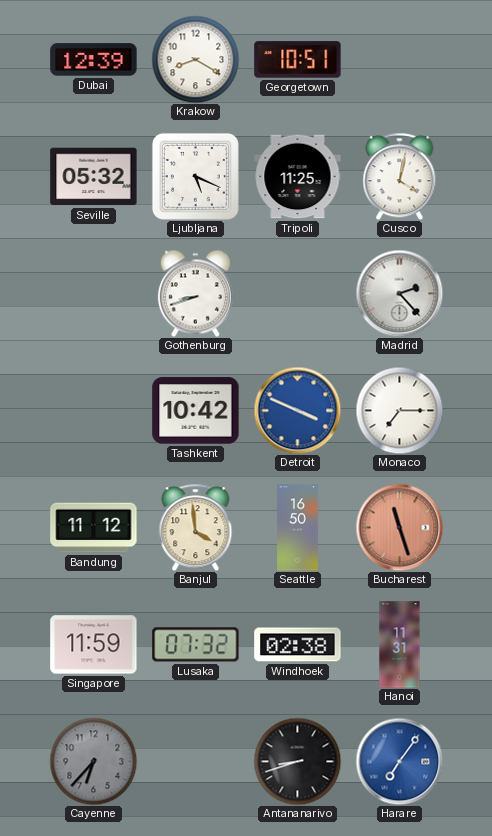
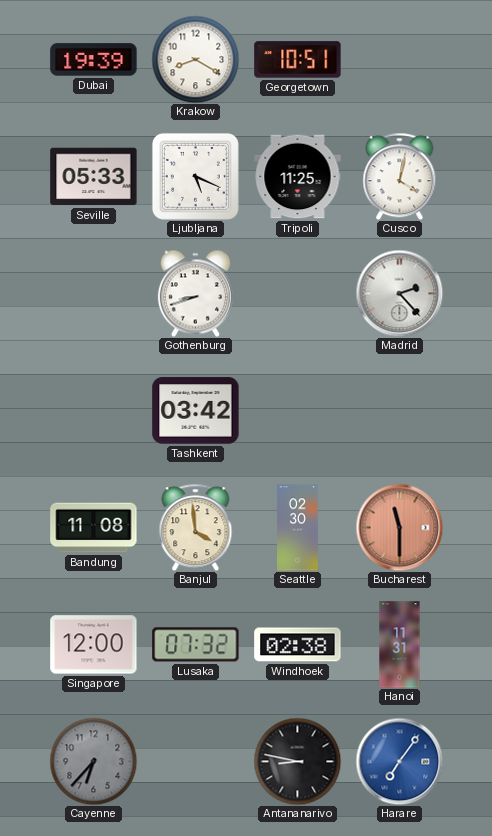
Dubai: 12:39 -> 19:39
Seville: 05:32 -> 05:33
Tashkent: 10:42 -> 03:42
Detroit: 3:49 -> none
Monaco: 7:15 -> none
Bandung: 11:12 -> 11:08
Seattle: 16:50 -> 02:30
Bucharest: 11:27 -> 11:30
Singapore: 11:59 -> 12:00
Antananarivo: 8:42 -> 8:47
